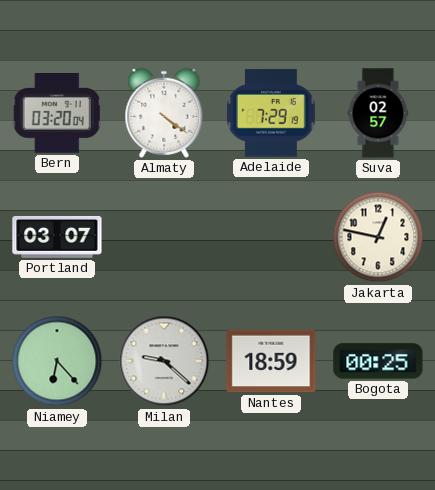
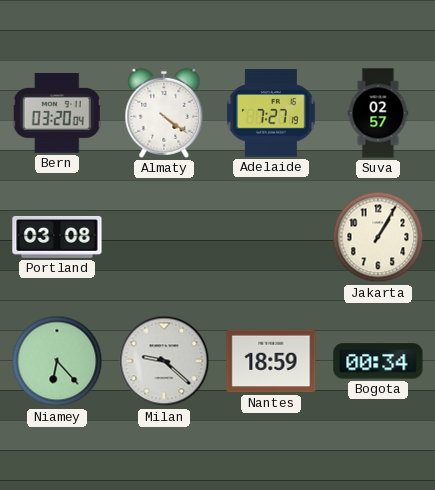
Adelaide: 7:29 -> 7:27
Portland: 03:07 -> 03:08
Jakarta: 12:47 -> 1:05
Bogota: 00:25 -> 00:34
